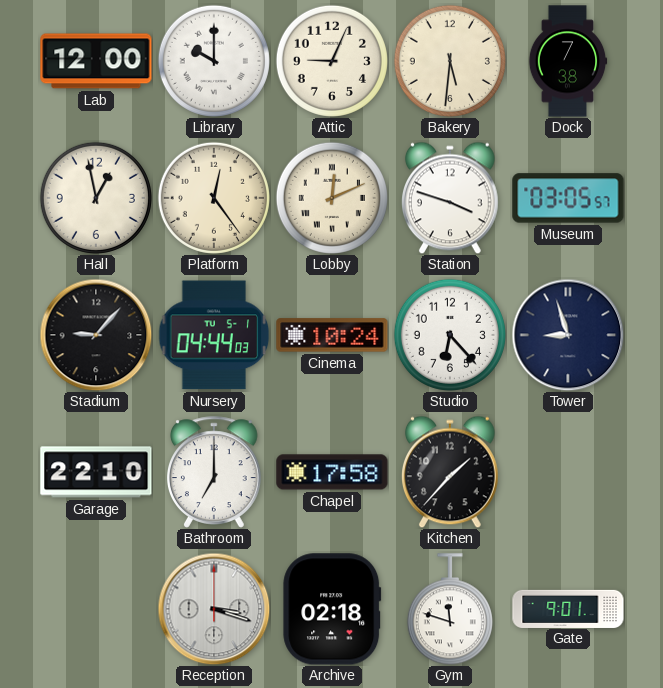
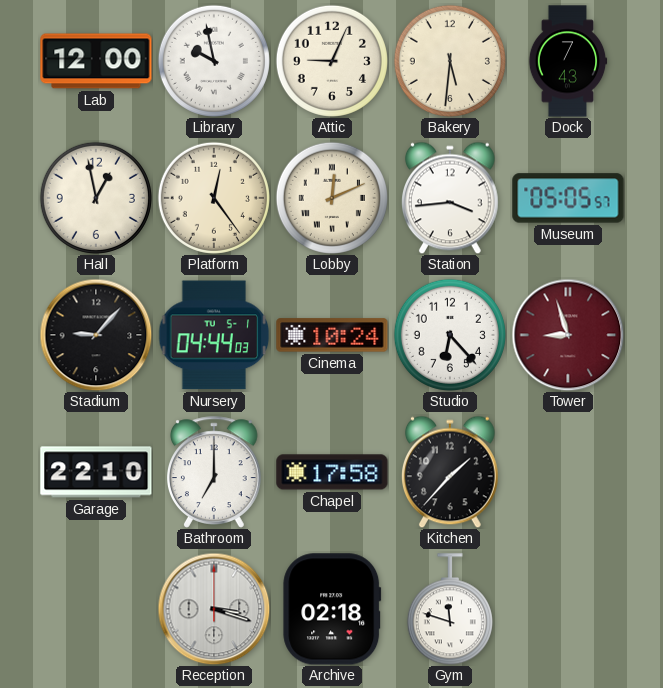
Library: 10:00 -> 9:58
Dock: 7:38 -> 7:43
Station: 3:48 -> 3:44
Museum: 03:05 -> 05:05
Tower dial: navy -> burgundy
Gate: 9:01 -> none
